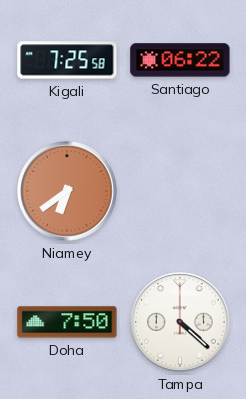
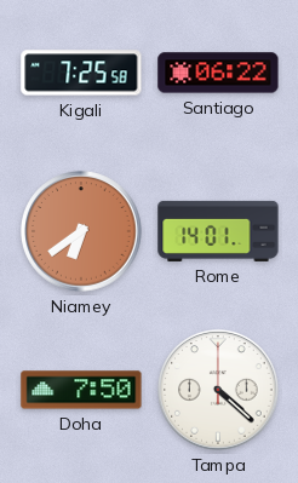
Rome: none -> 14:01
